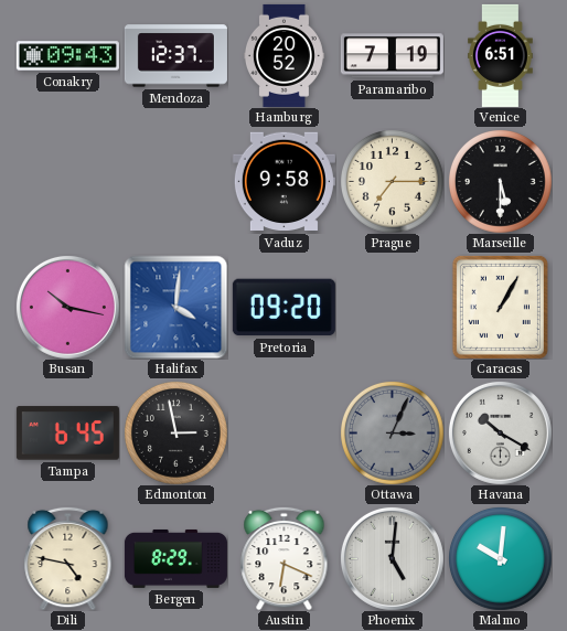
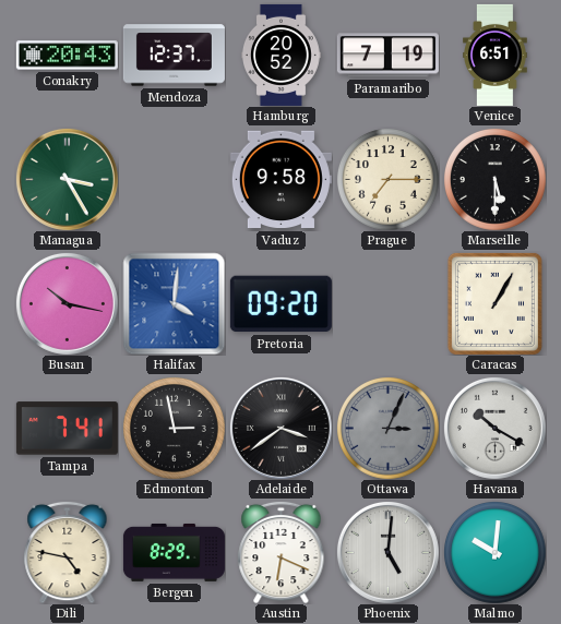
Conakry: 09:43 -> 20:43
Managua: none -> 3:25
Tampa: 6:45 -> 7:41
Adelaide: none -> 3:39
